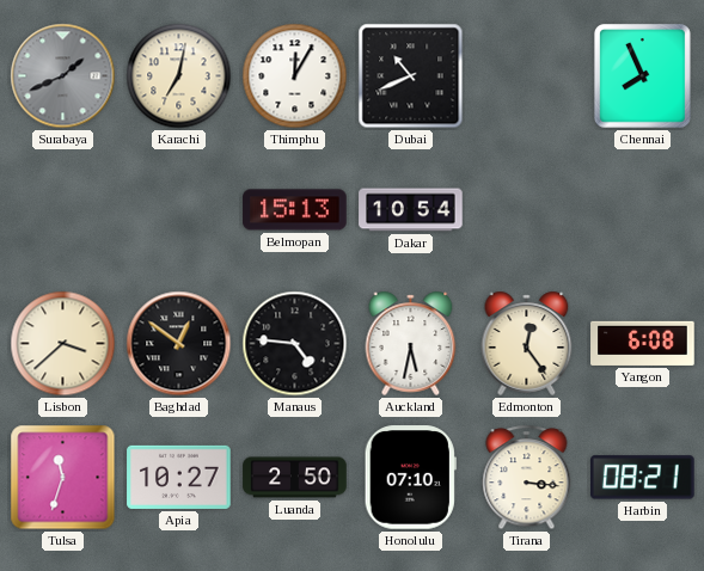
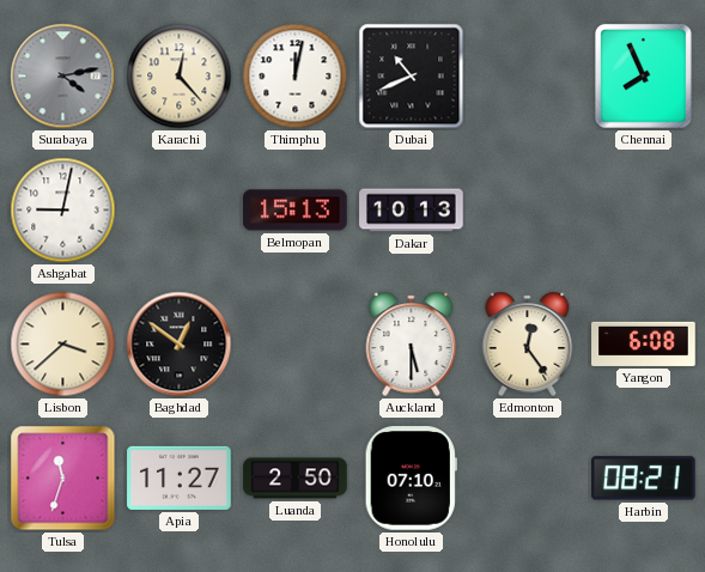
Surabaya: 1:41 -> 4:13
Karachi: 7:02 -> 12:23
Thimphu: 12:05 -> 12:02
Ashgabat: none -> 9:02
Dakar: 10:54 -> 10:13
Manaus: 4:46 -> none
Auckland: 5:32 -> 5:30
Apia: 10:27 -> 11:27
Tirana: 3:16 -> none
